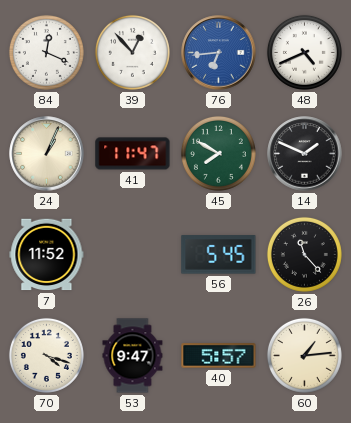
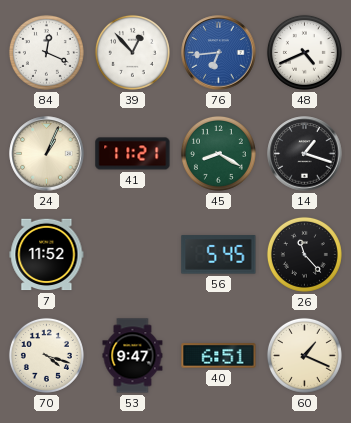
41: 11:47 -> 11:21
45: 7:50 -> 8:20
14: 1:49 -> 1:18
40: 5:57 -> 6:51
60: 1:14 -> 1:19
